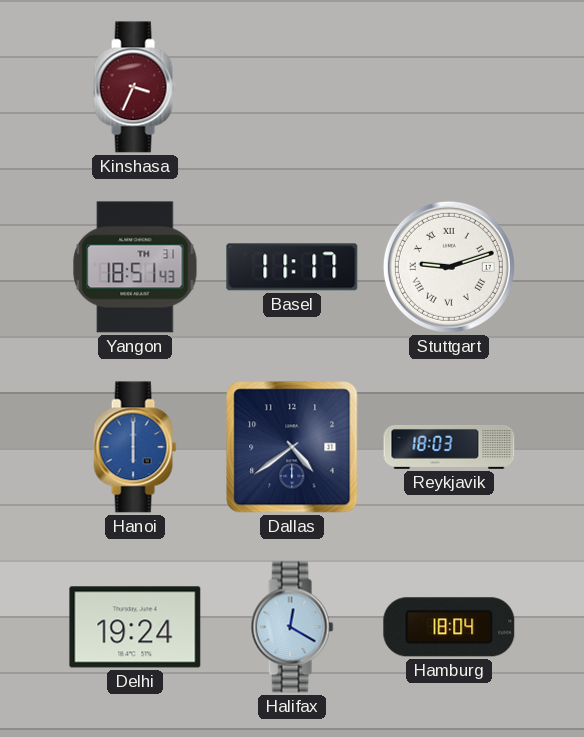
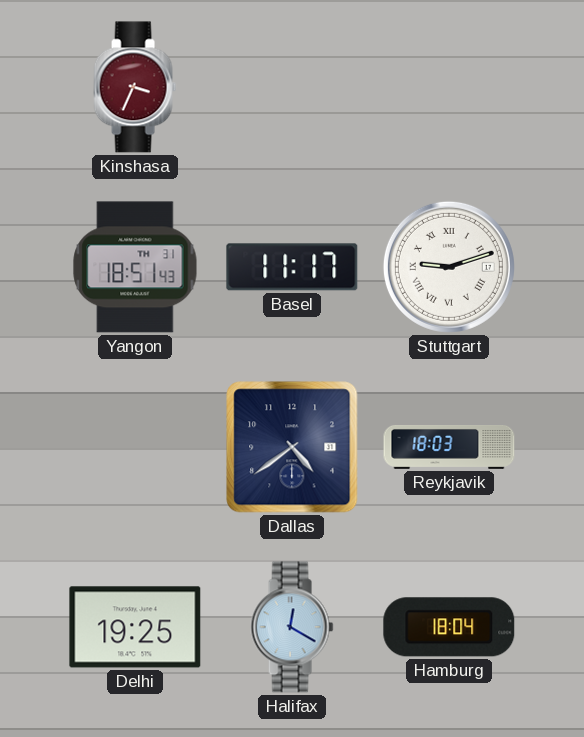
Hanoi: 6:00 -> none
Delhi: 19:24 -> 19:25
